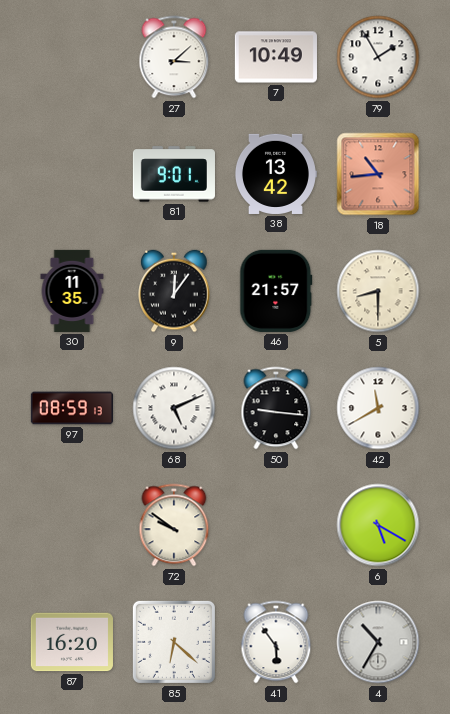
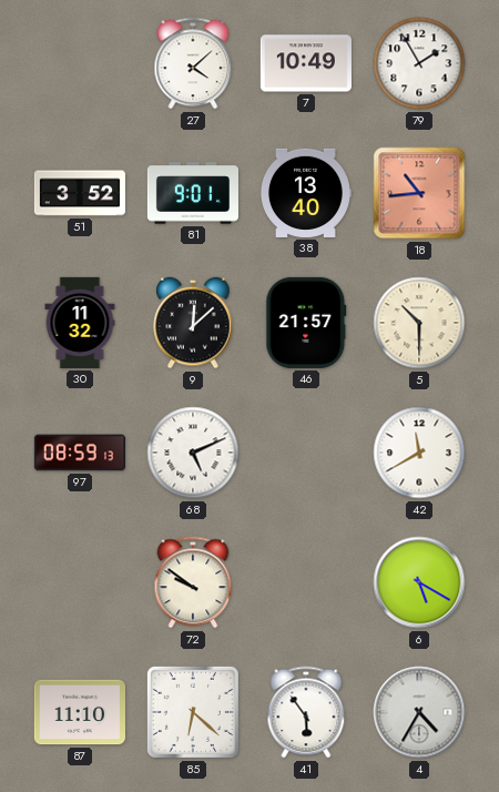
27: 3:08 -> 4:08
51: none -> 3:52
38: 13:42 -> 13:40
30: 11:35 -> 11:32
9: 12:06 -> 12:08
5: 8:30 -> 10:30
50: 9:16 -> none
87: 16:20 -> 11:10
4: 10:35 -> 4:35
